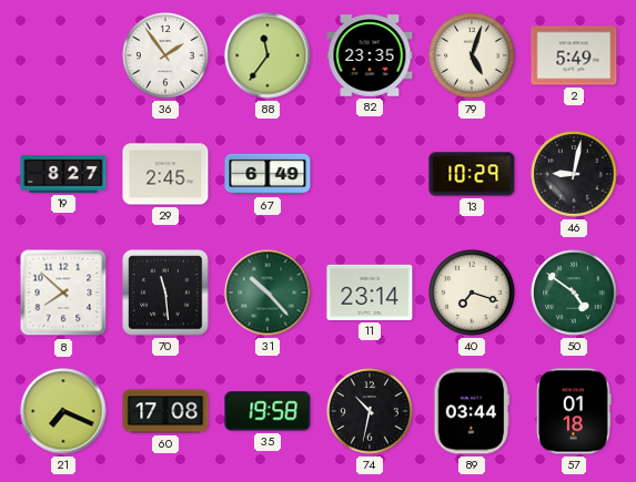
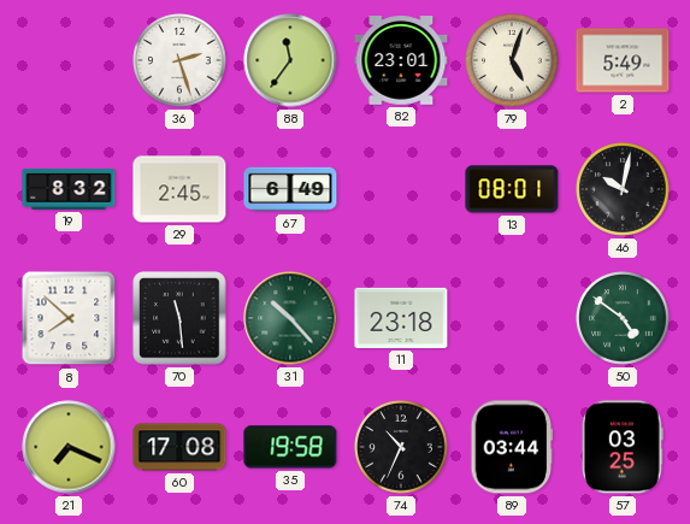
36: 1:54 -> 2:27
82: 23:35 -> 23:01
19: 8:27 -> 8:32
13: 10:29 -> 08:01
46: 9:02 -> 10:02
11: 23:14 -> 23:18
40: 7:18 -> none
74: 10:32 -> 10:34
57: 01:18 -> 03:25
